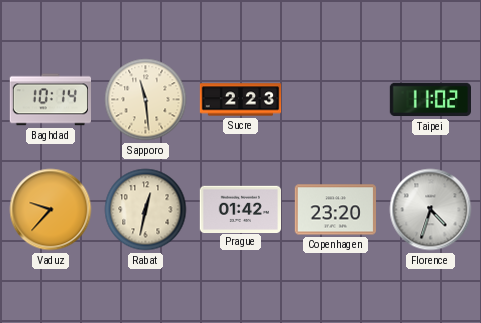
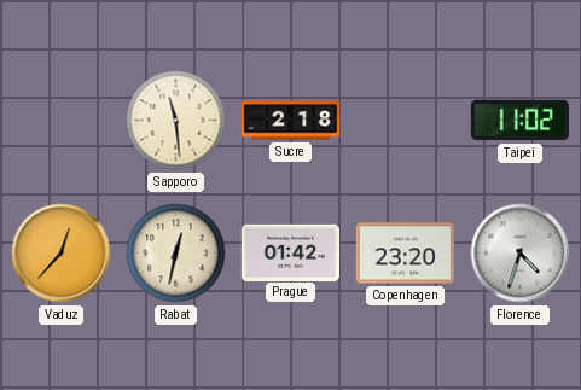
Baghdad: 10:14 -> none
Sucre: 2:23 -> 2:18
Vaduz: 9:37 -> 12:37
